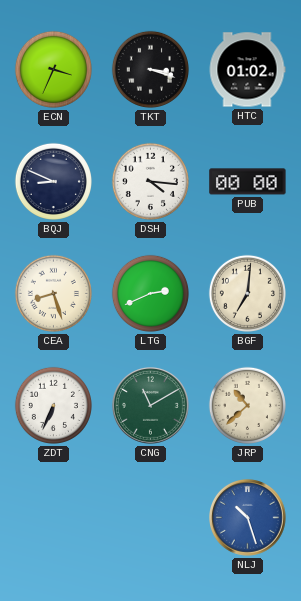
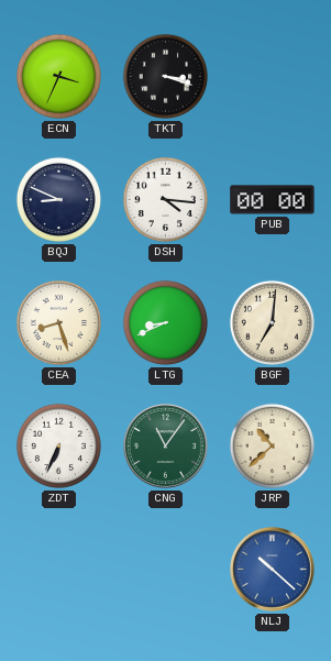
HTC: 01:02 -> none
LTG: 2:41 -> 8:41
CNG: 11:10 -> 11:06
NLJ: 10:27 -> 10:22
